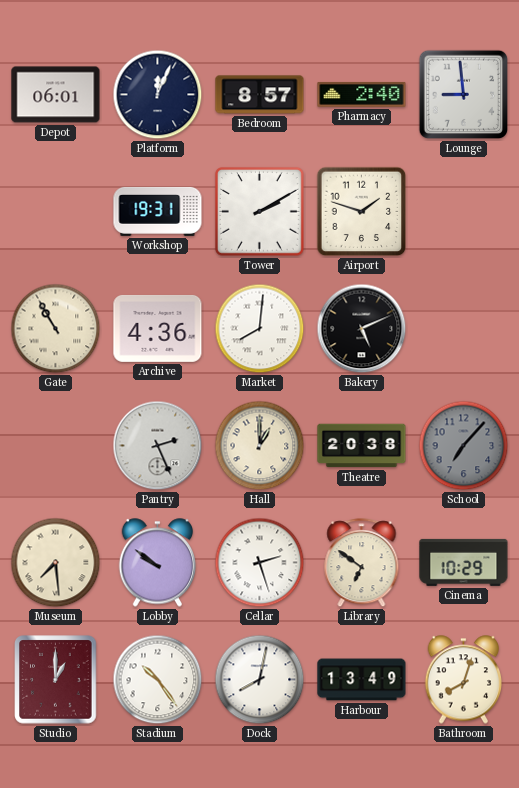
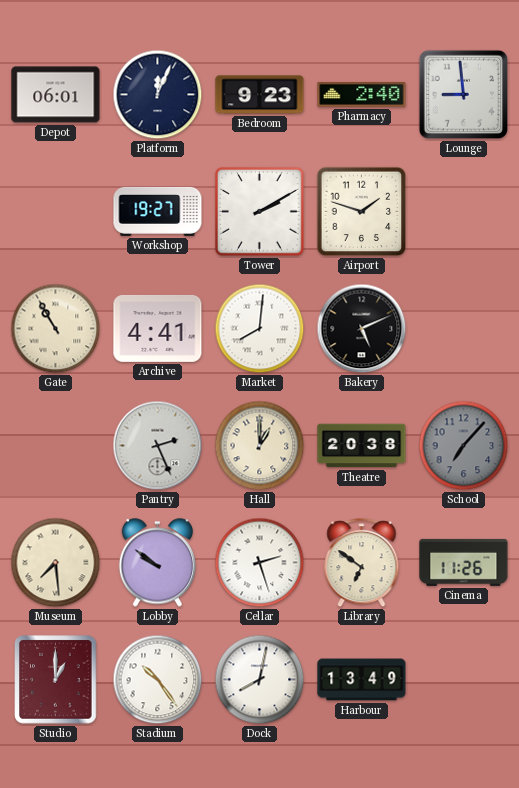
Bedroom: 8:57 -> 9:23
Workshop: 19:31 -> 19:27
Archive: 4:36 -> 4:41
Cinema: 10:29 -> 11:26
Bathroom: 8:03 -> none
